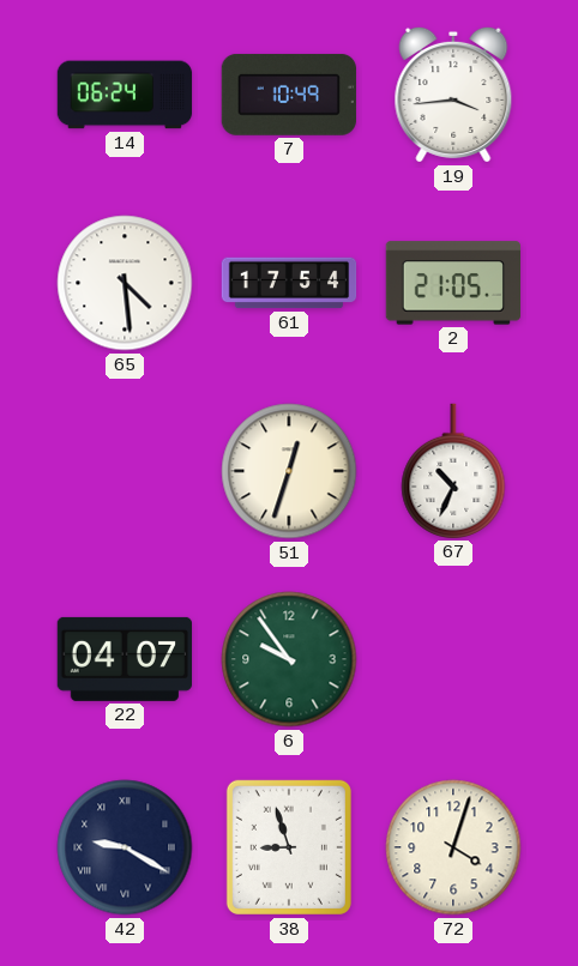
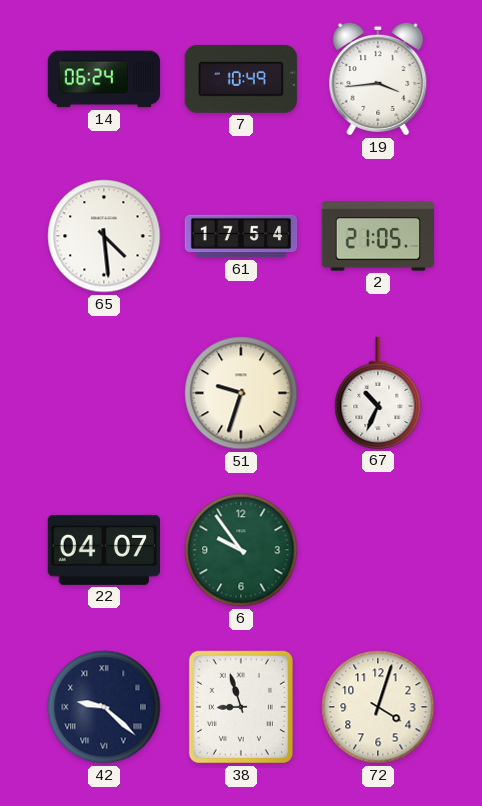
51: 12:33 -> 9:33
42: 9:20 -> 9:22
